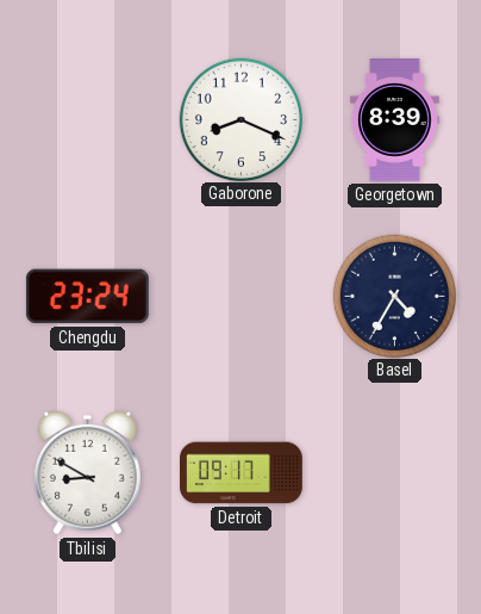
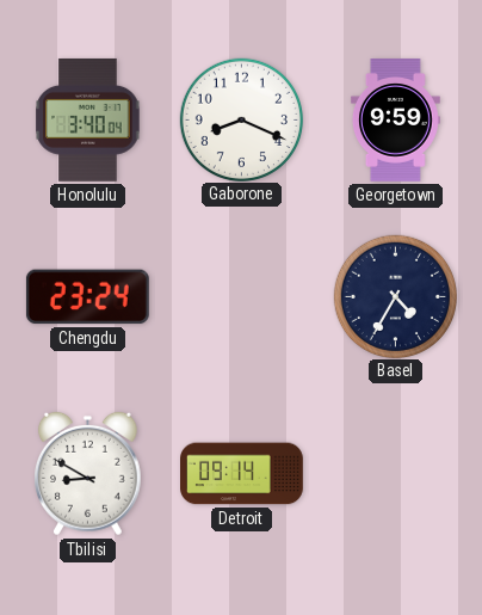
Honolulu: none -> 3:40
Georgetown: 8:39 -> 9:59
Detroit: 09:17 -> 09:14
